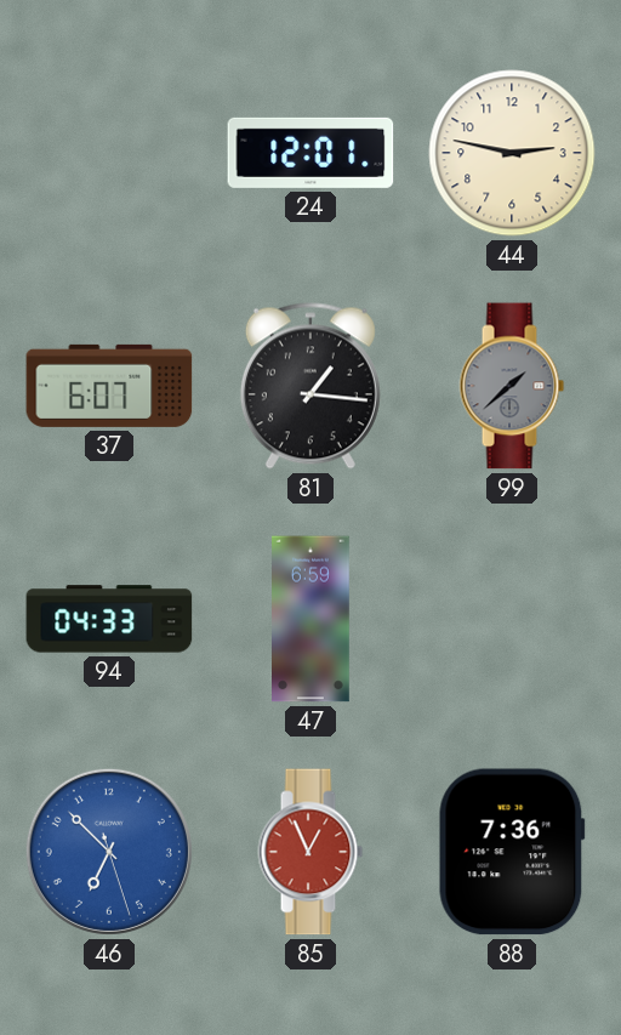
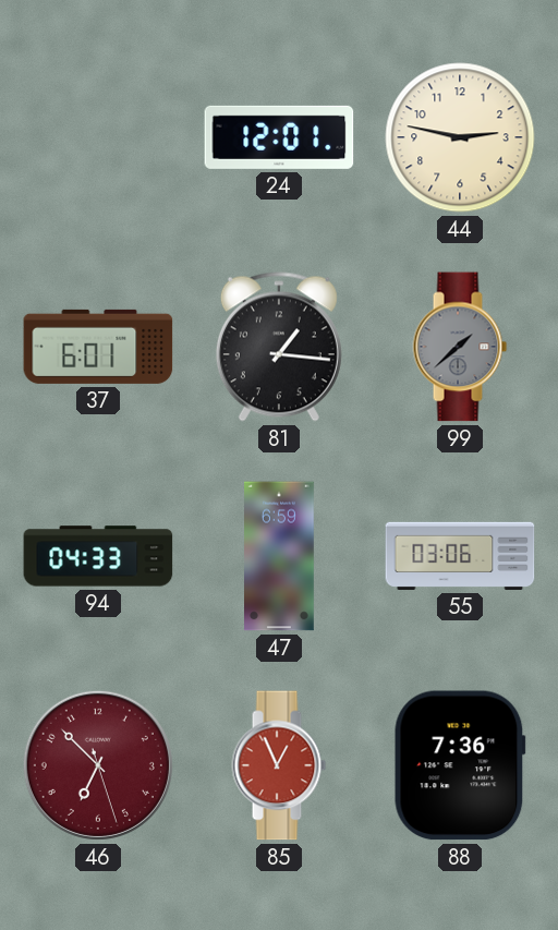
37: 6:07 -> 6:01
55: none -> 03:06
46 dial: blue -> burgundy
